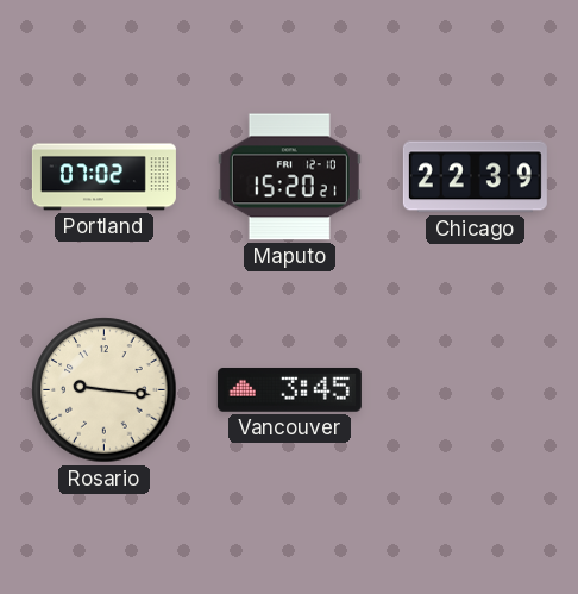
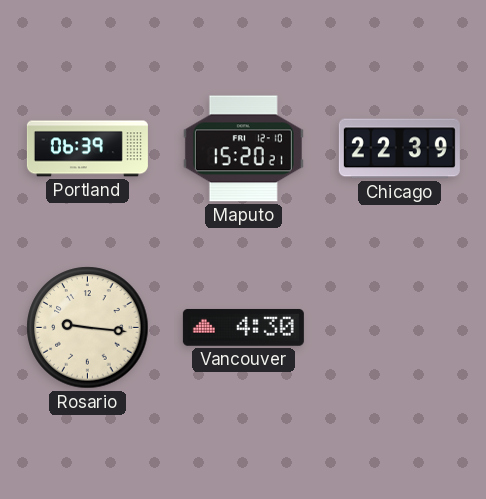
Portland: 07:02 -> 06:39
Vancouver: 3:45 -> 4:30
